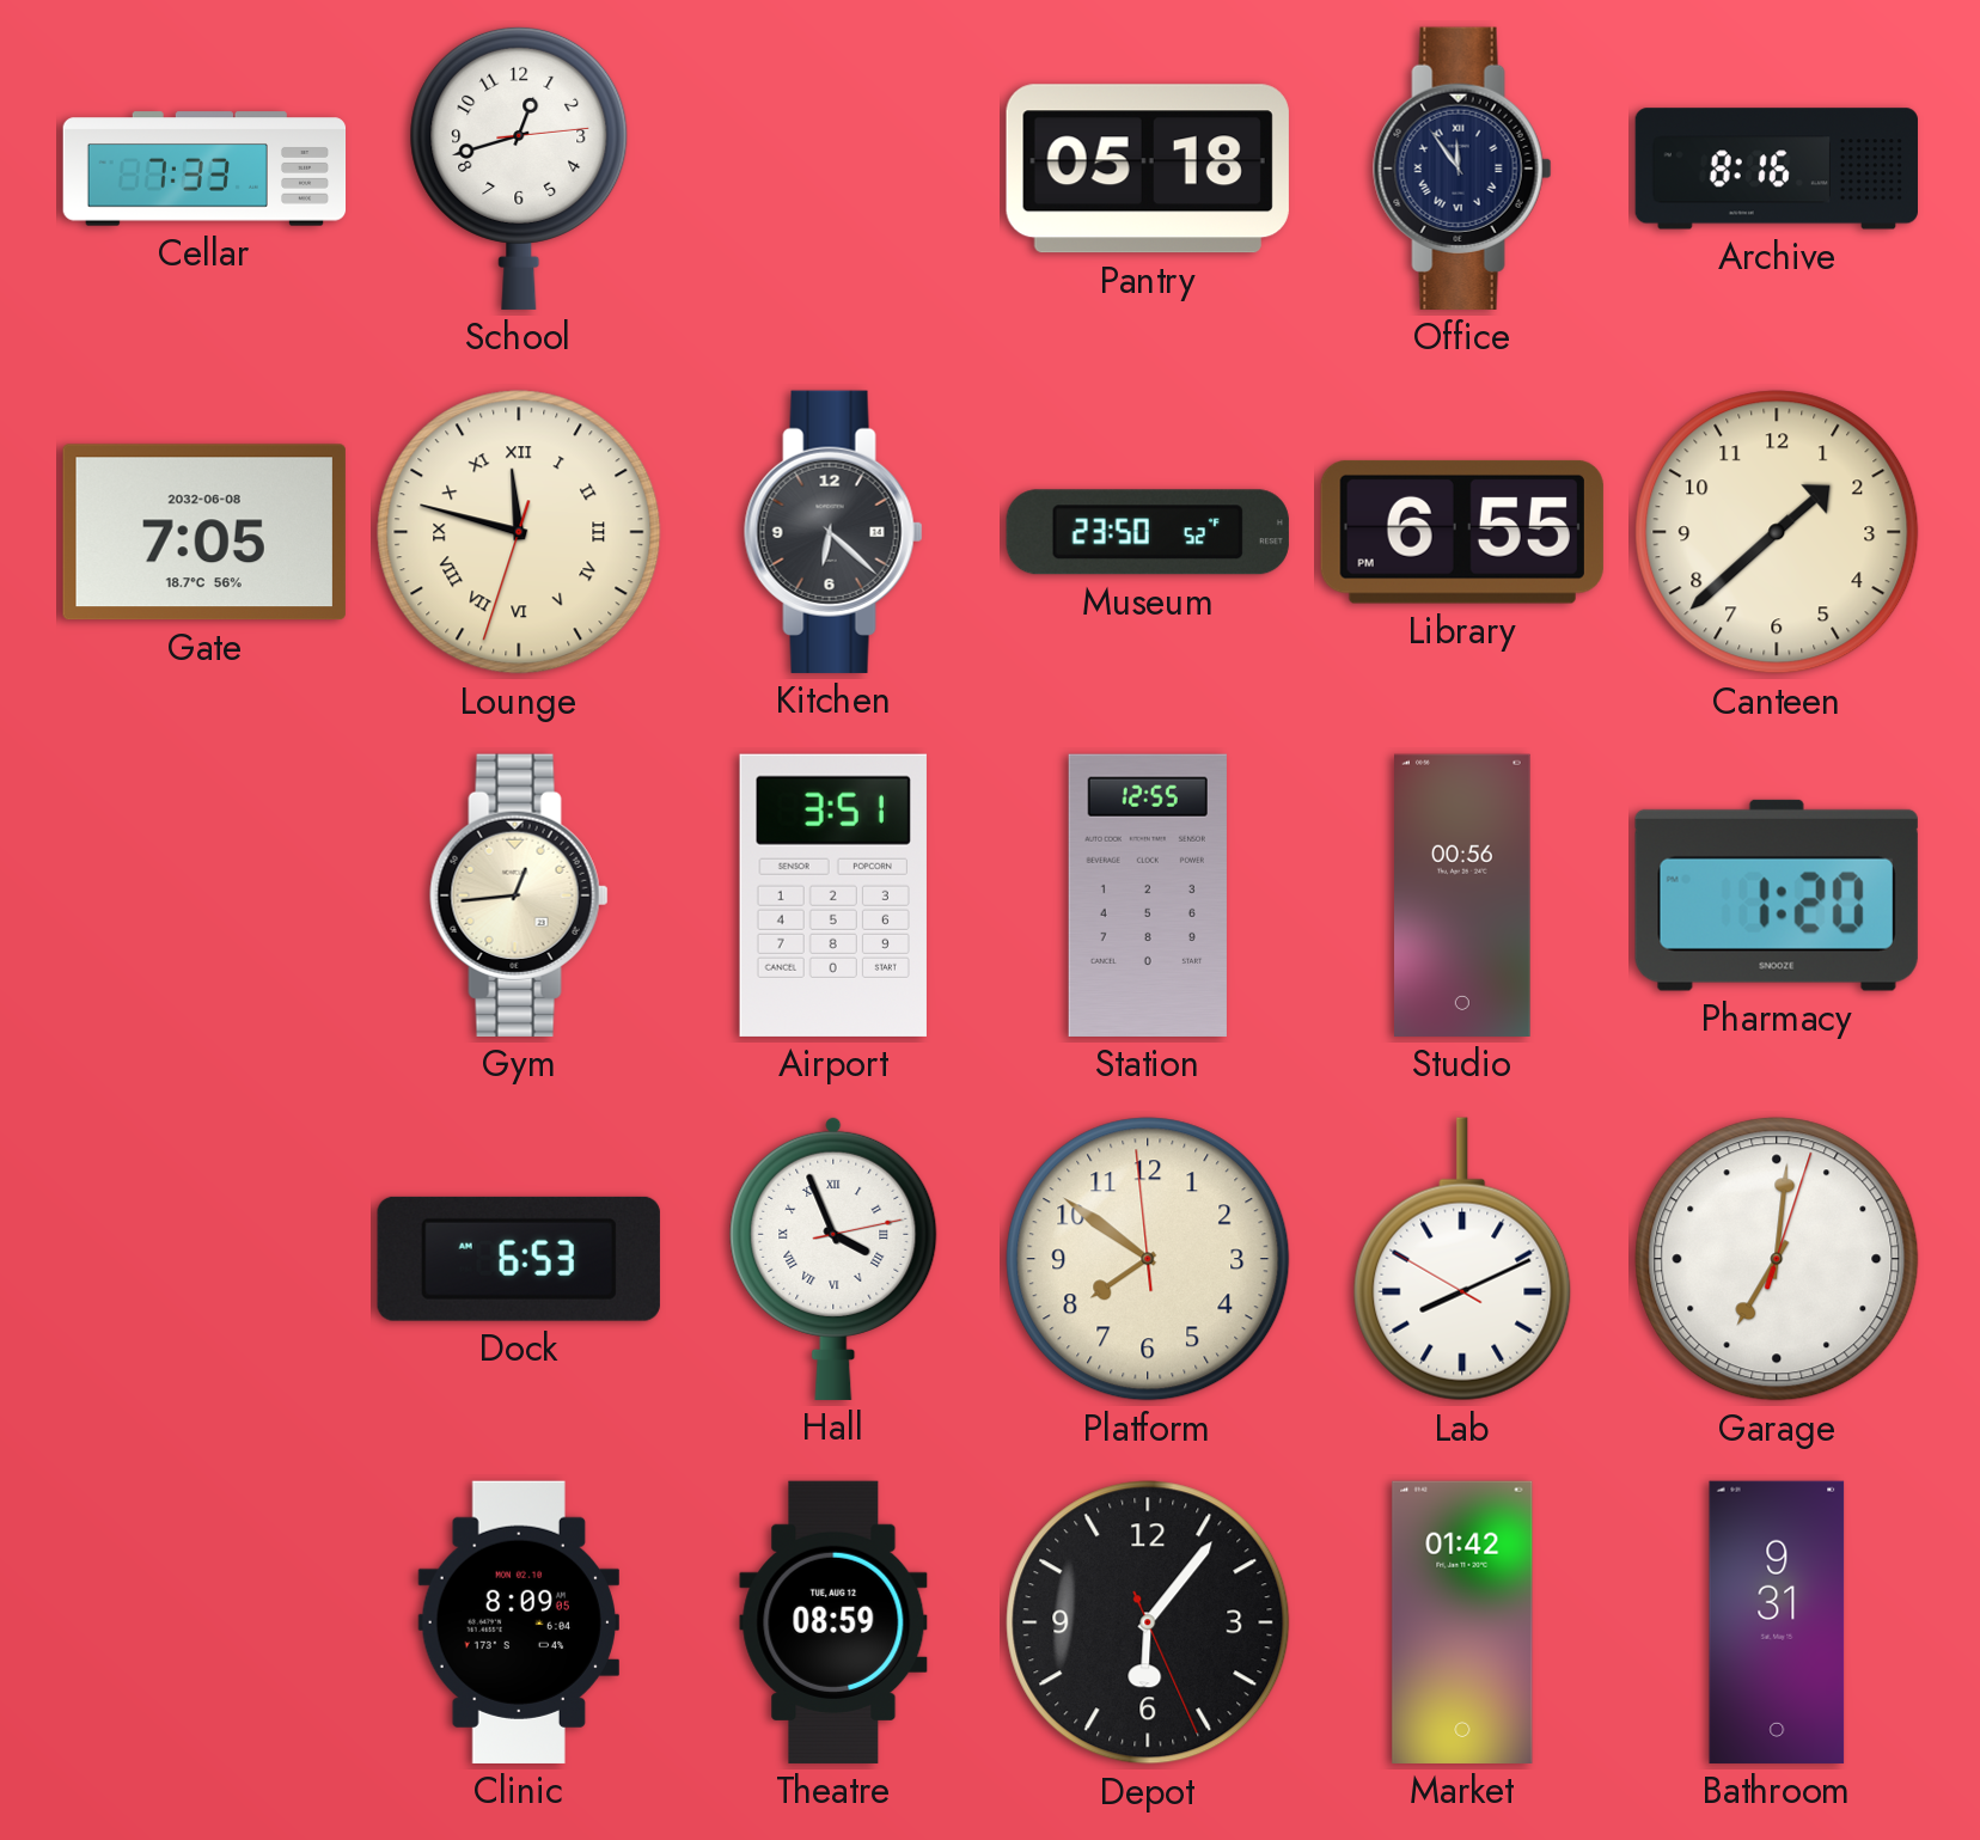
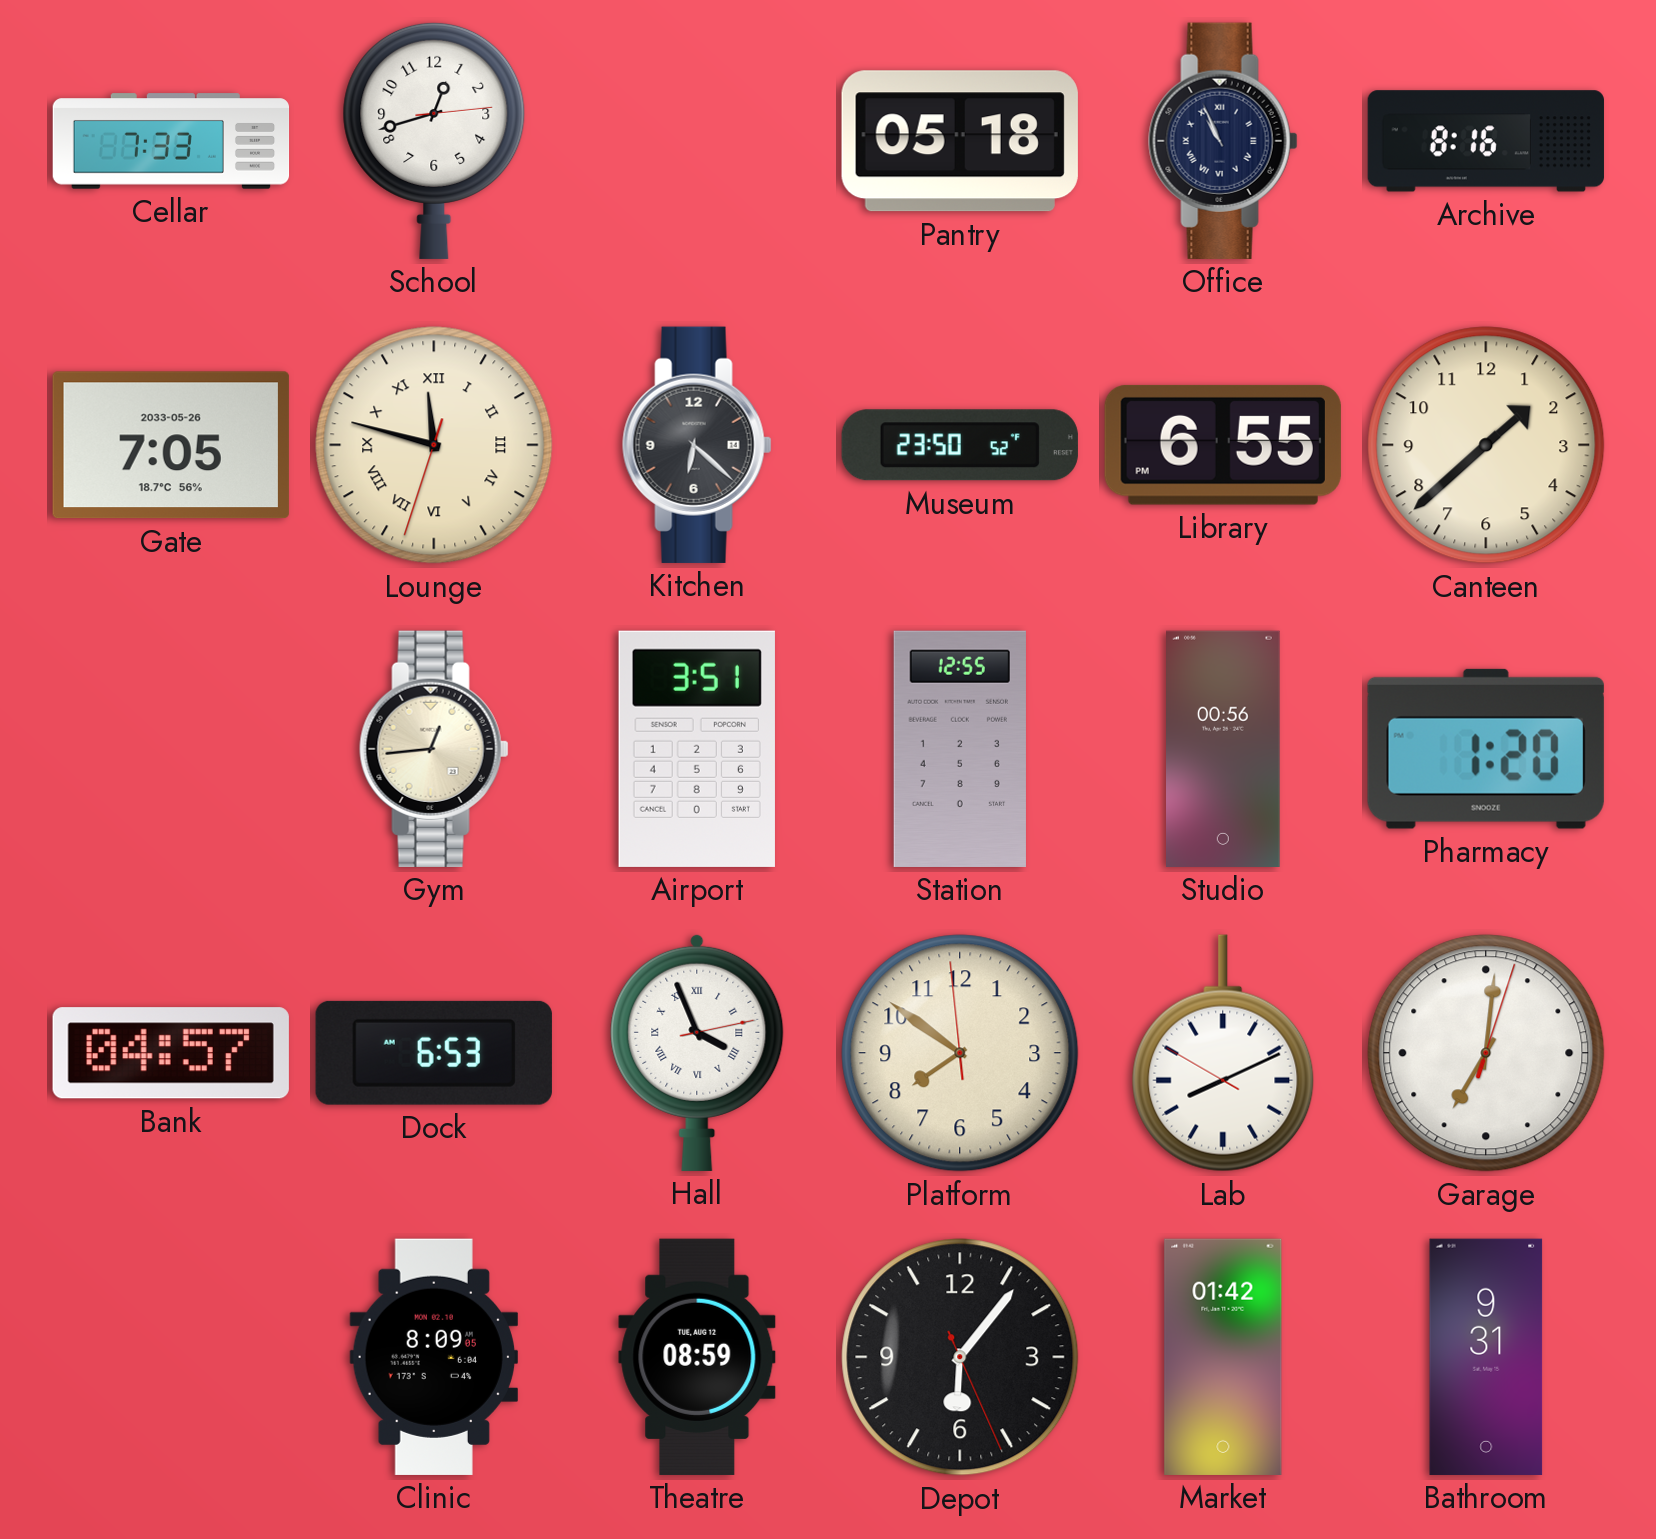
Office: 11:54 -> 10:56
Gate date: 2032-06-08 -> 2033-05-26
Bank: none -> 04:57
